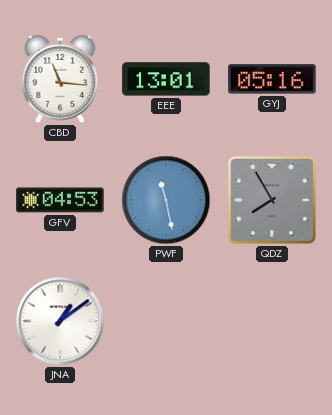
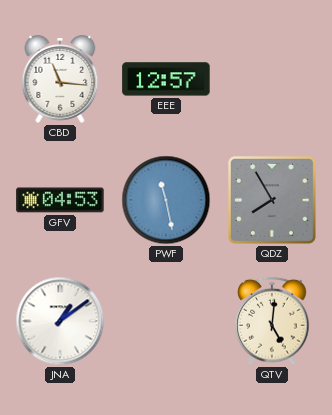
EEE: 13:01 -> 12:57
GYJ: 05:16 -> none
QTV: none -> 5:01
